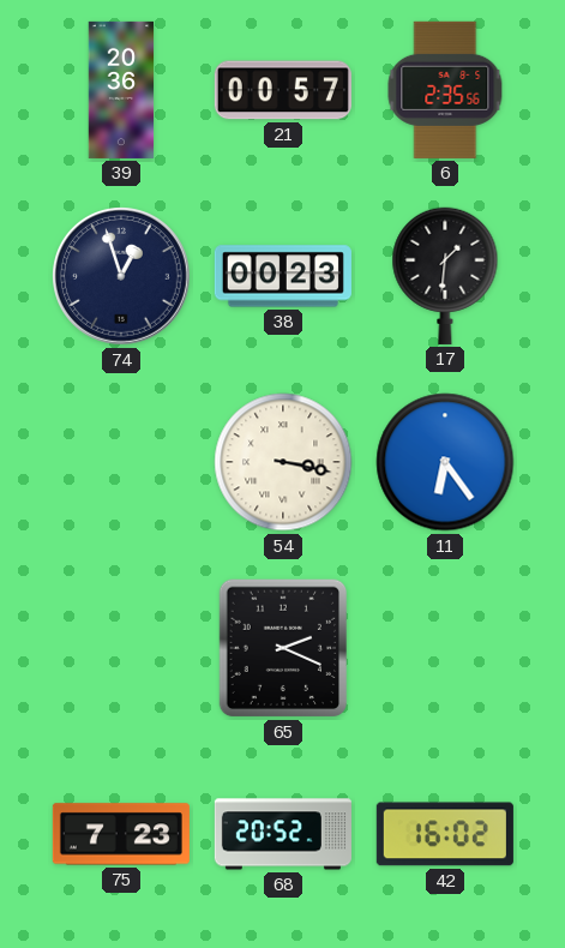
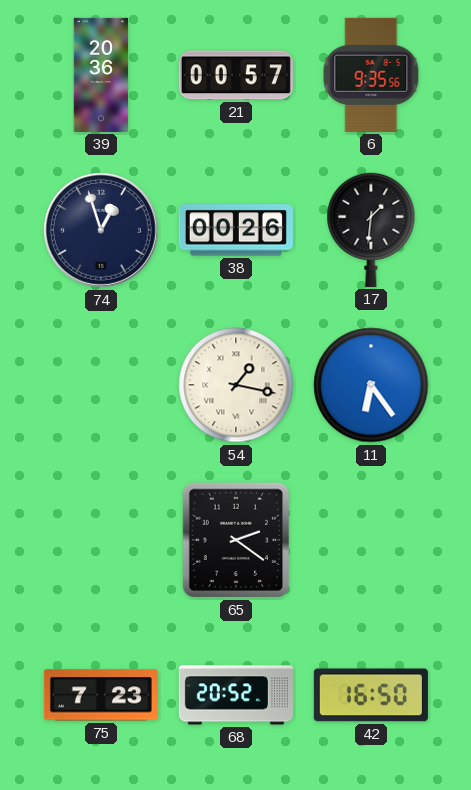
6: 2:35 -> 9:35
38: 00:23 -> 00:26
54: 3:17 -> 1:17
65: 2:19 -> 2:21
42: 16:02 -> 16:50
